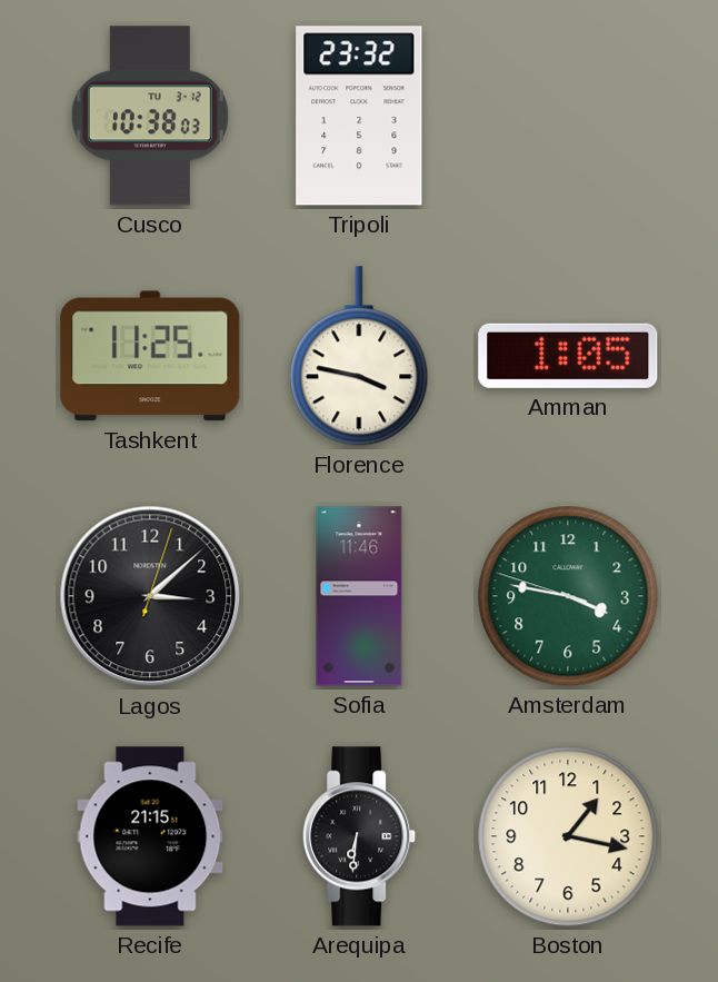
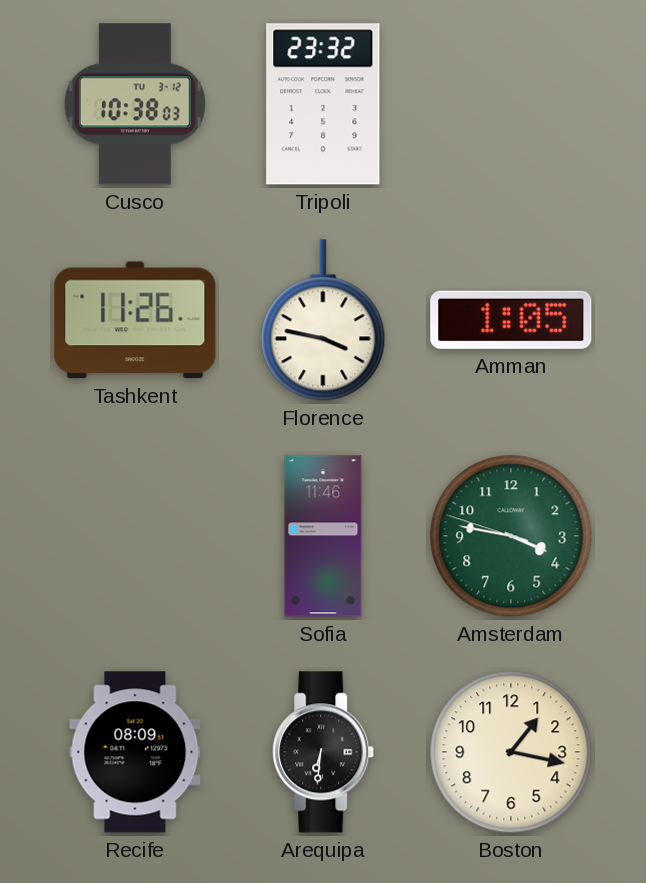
Tashkent: 11:25 -> 11:26
Lagos: 3:08 -> none
Recife: 21:15 -> 08:09
